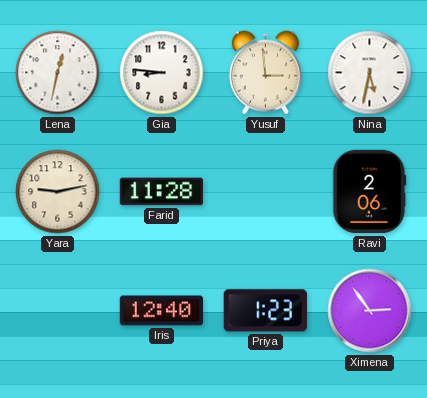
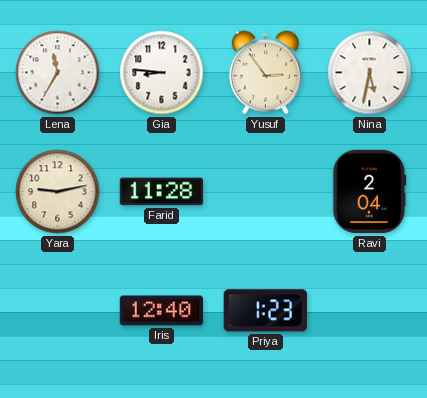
Lena: 12:32 -> 11:35
Yusuf: 2:59 -> 2:54
Ravi: 2:06 -> 2:04
Ximena: 2:54 -> none
